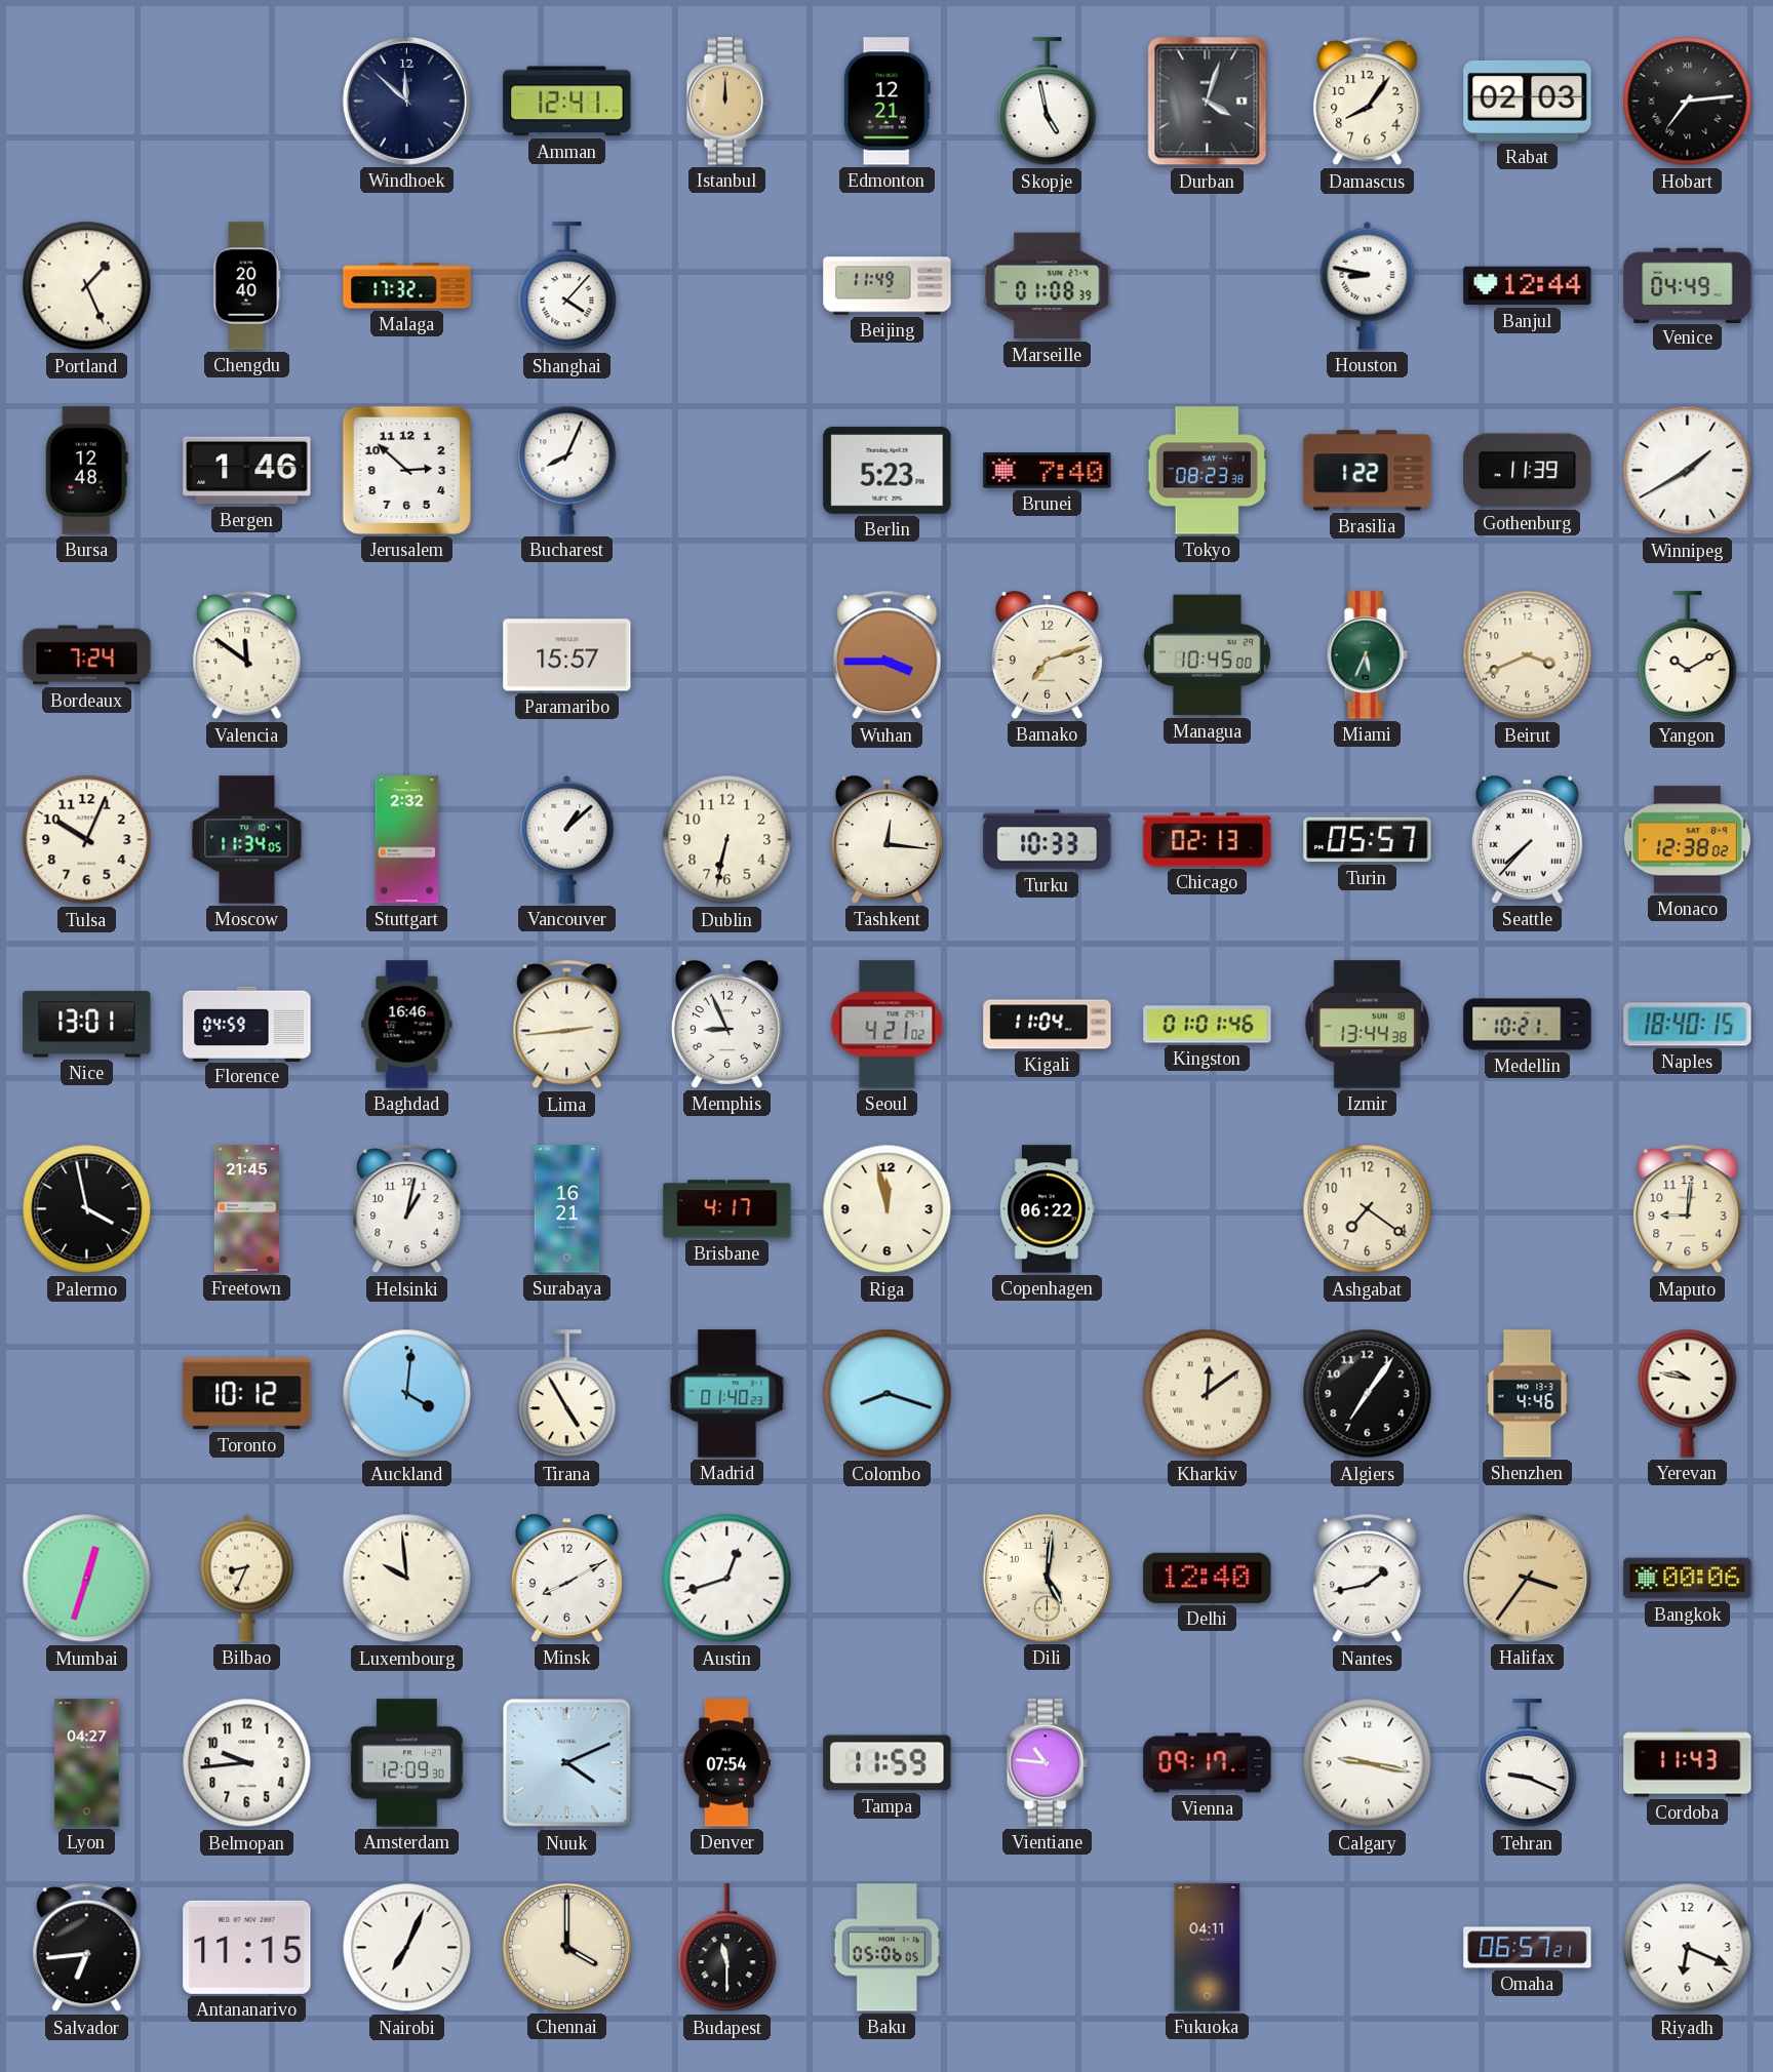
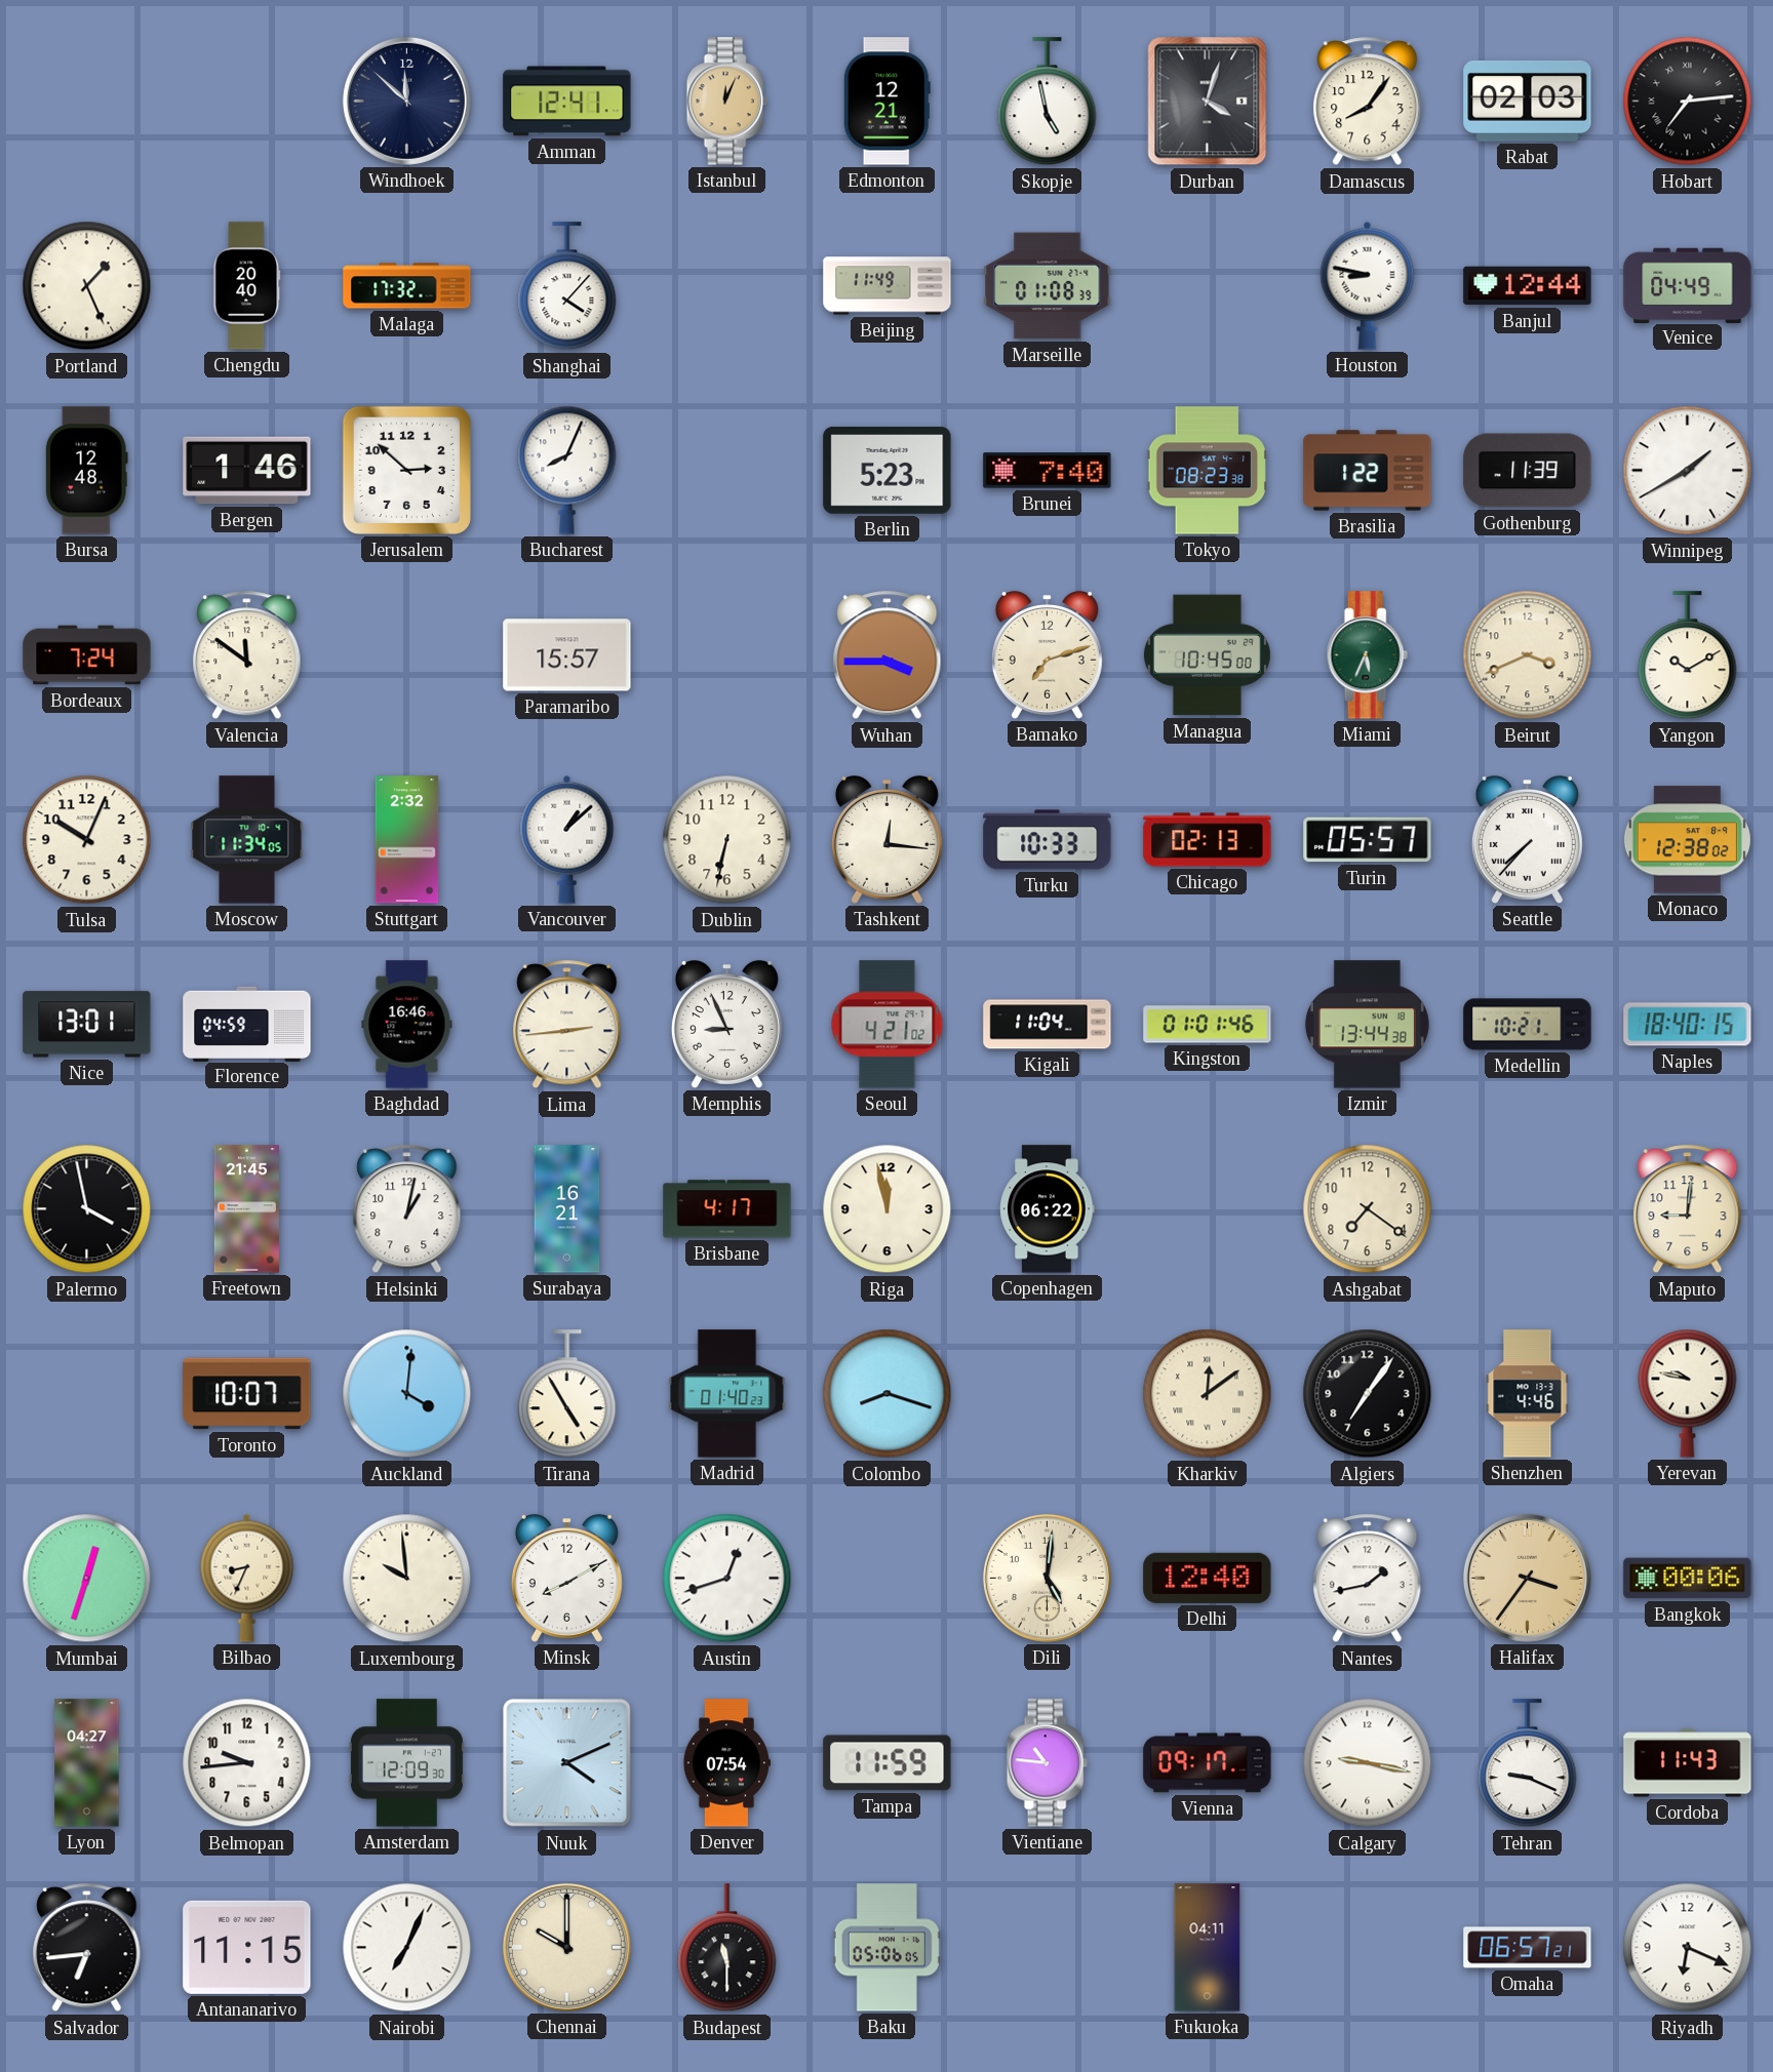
Istanbul: 12:00 -> 12:04
Toronto: 10:12 -> 10:07
Chennai: 4:00 -> 10:00
